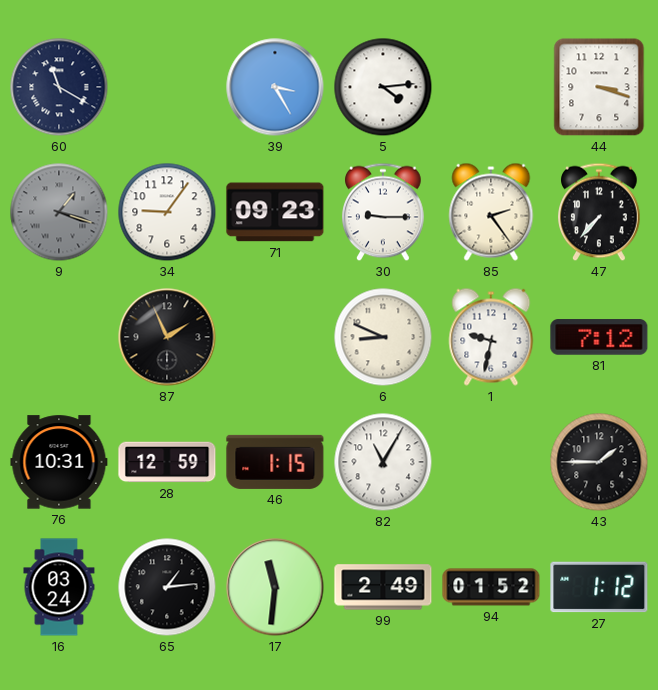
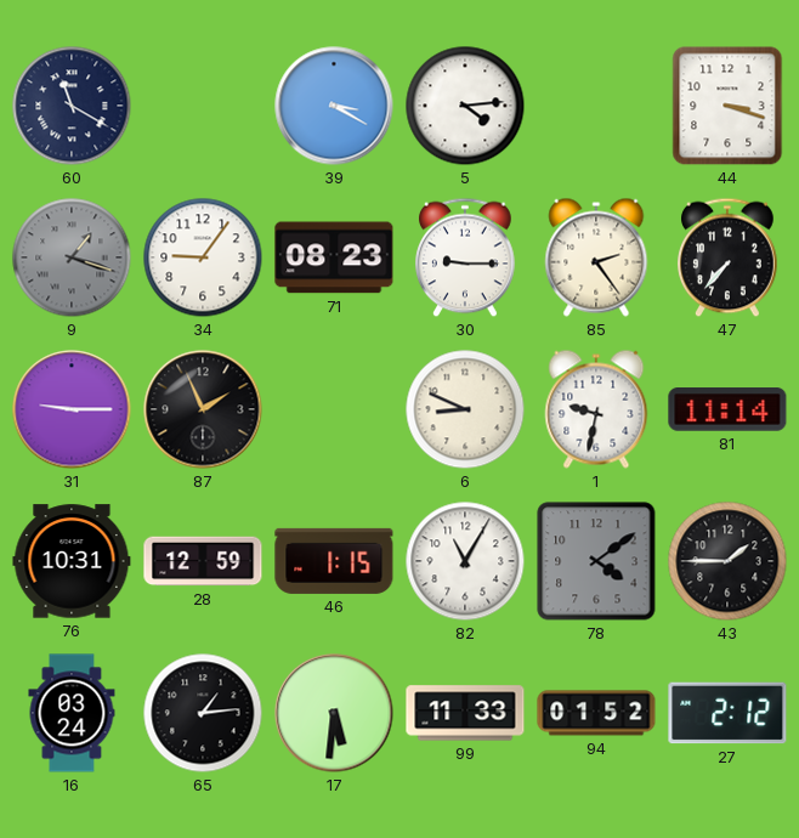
39: 3:25 -> 3:20
71: 09:23 -> 08:23
31: none -> 9:15
81: 7:12 -> 11:14
78: none -> 4:09
17: 11:31 -> 5:31
99: 2:49 -> 11:33
27: 1:12 -> 2:12
